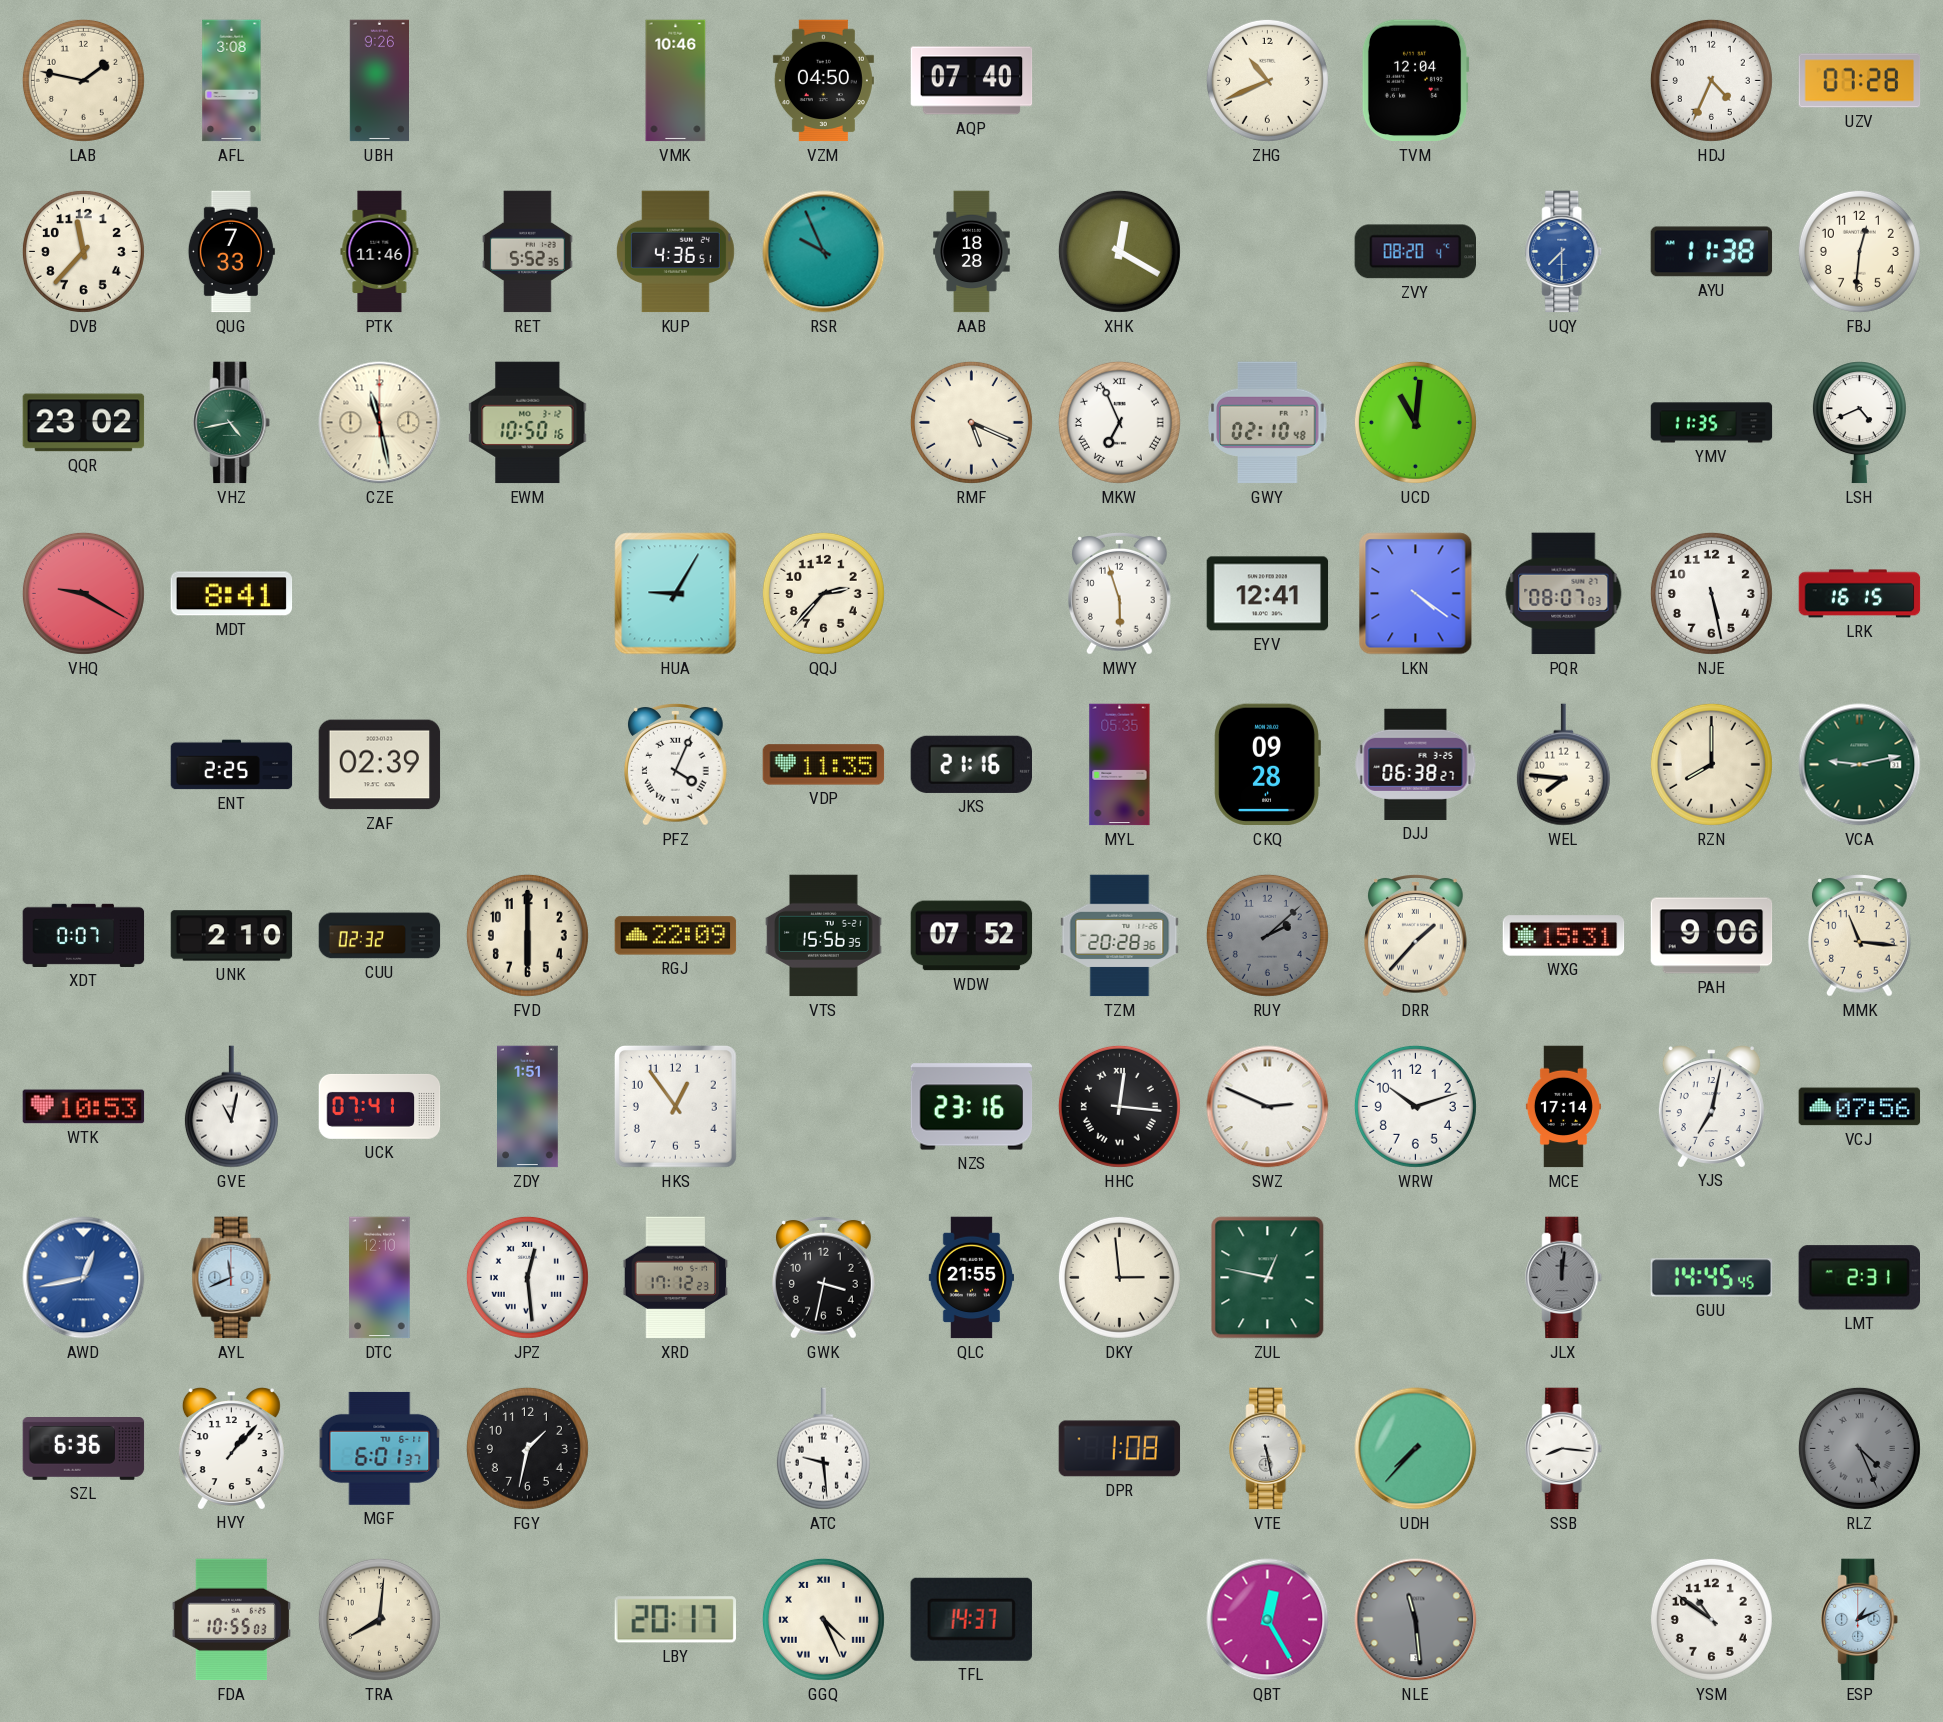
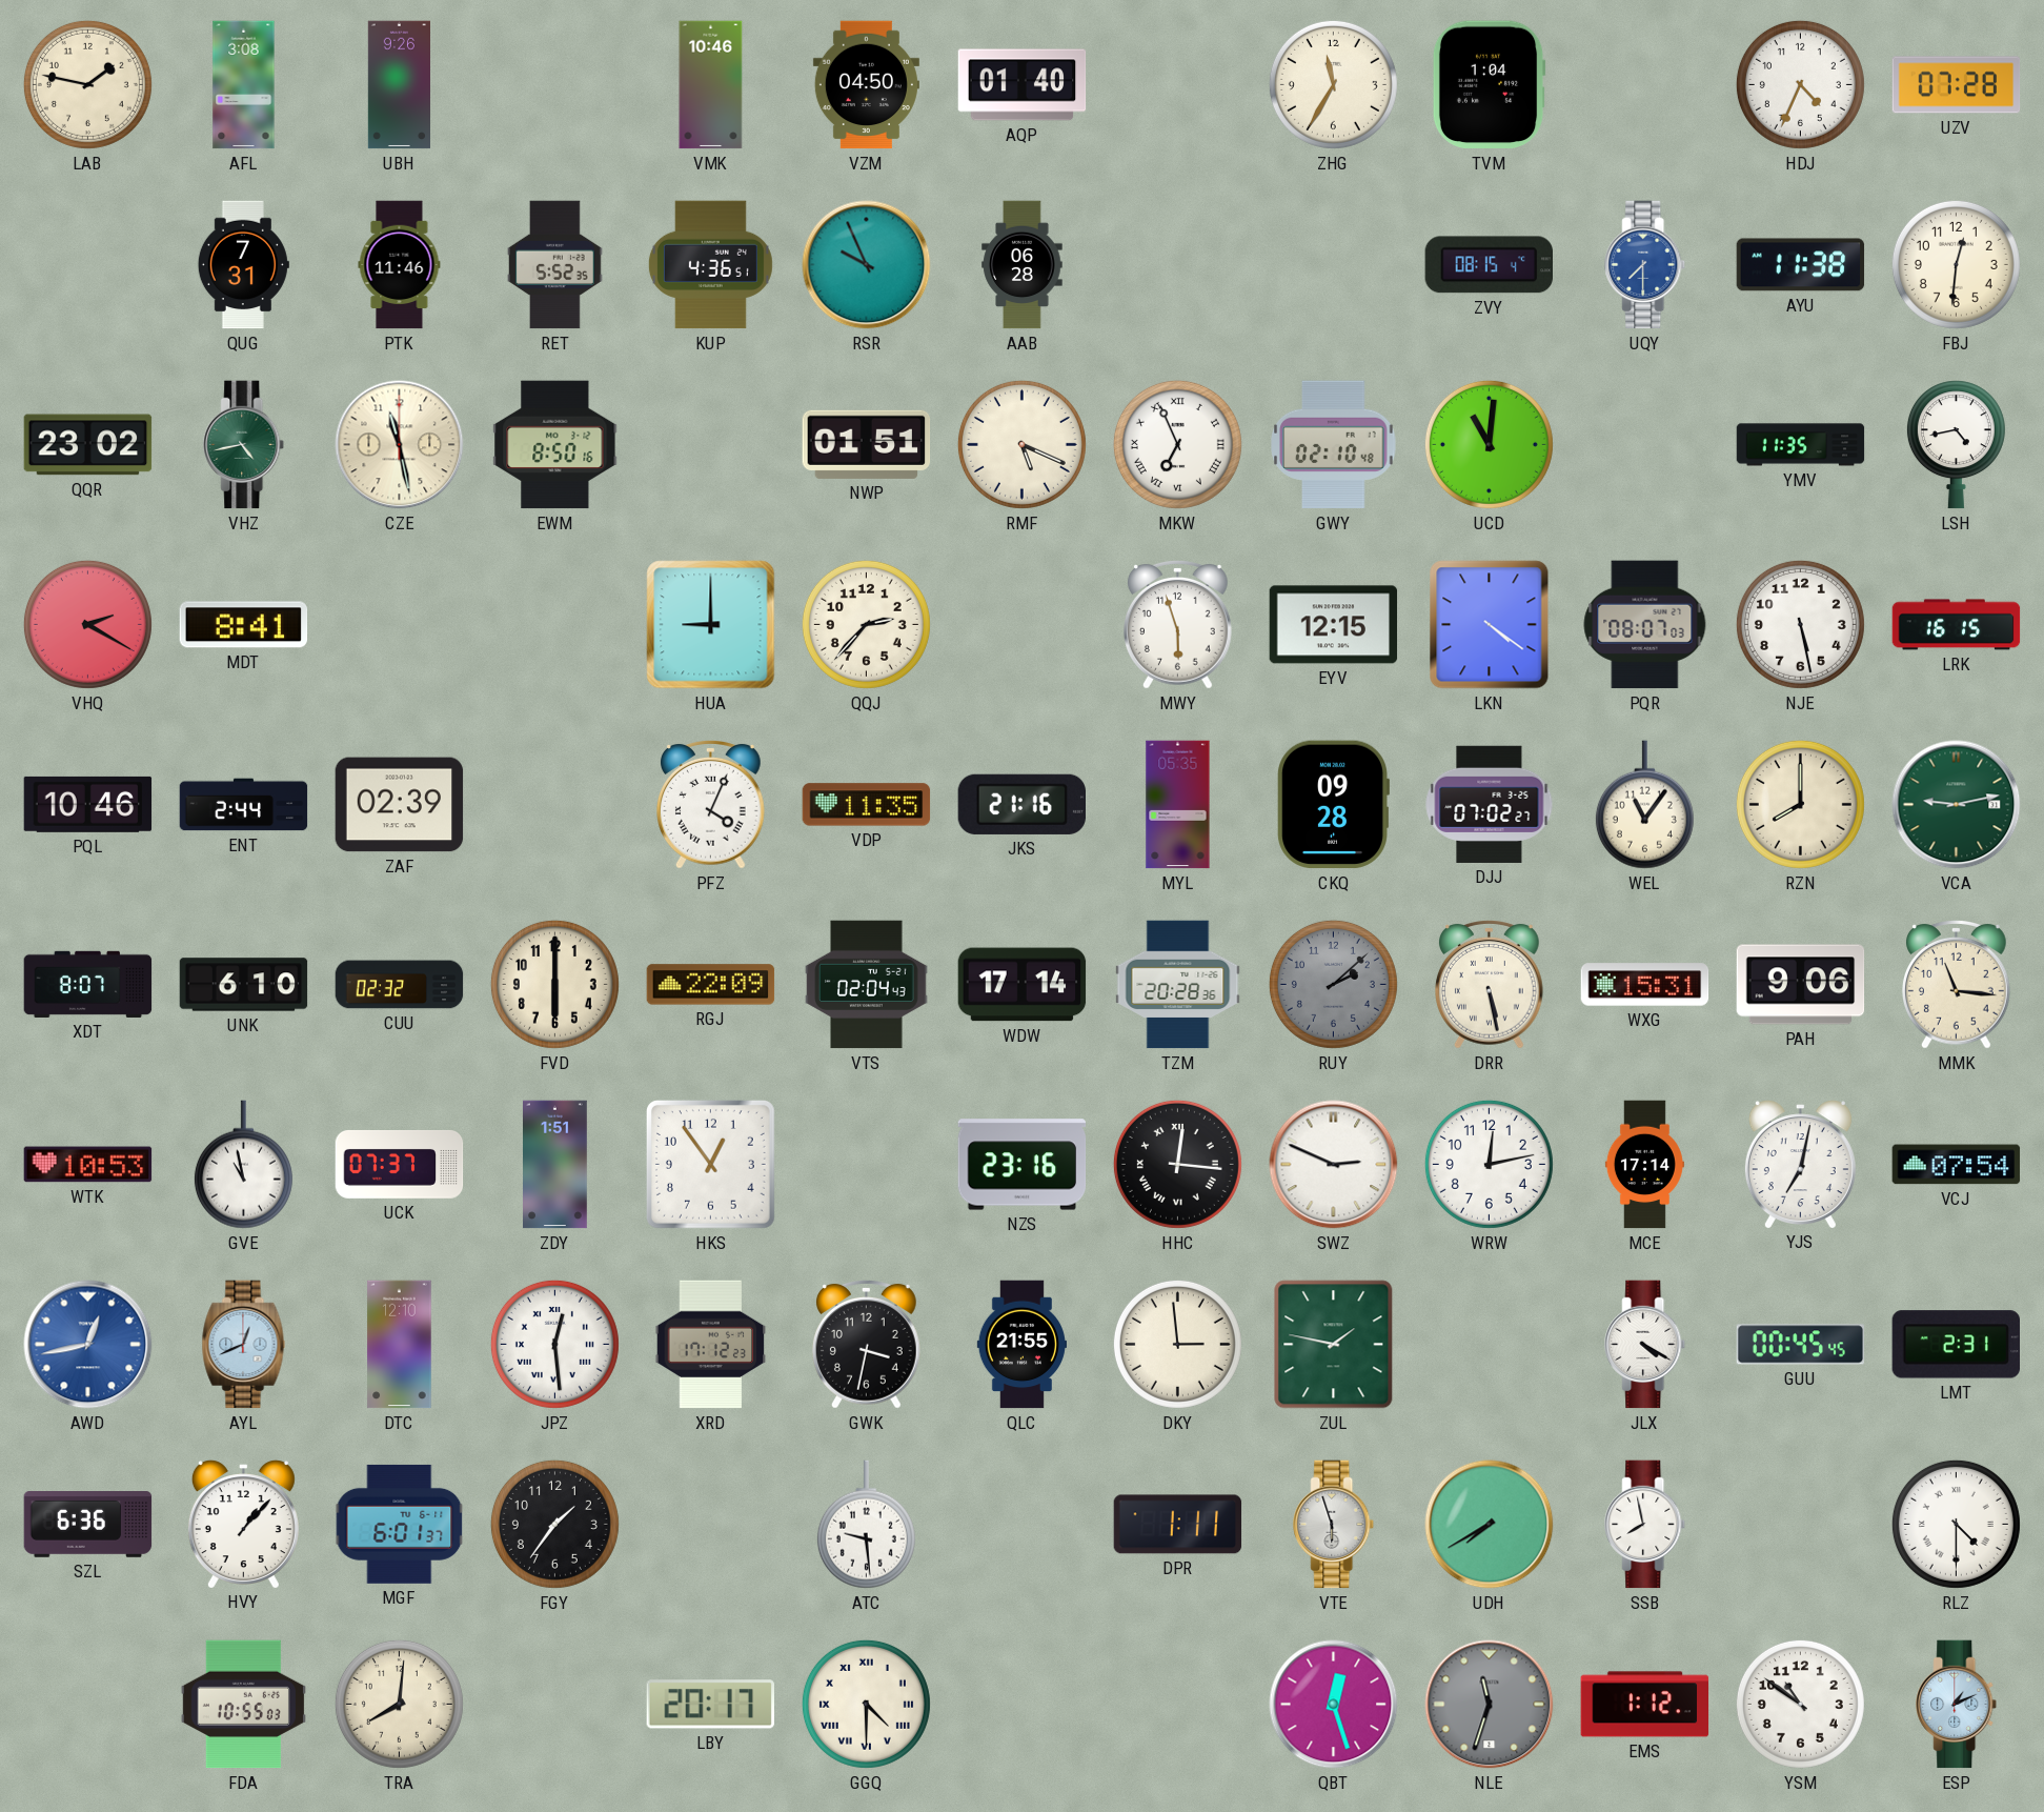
AQP: 07:40 -> 01:40
ZHG: 10:41 -> 11:35
TVM: 12:04 -> 1:04
DVB: 11:37 -> none
QUG: 7:33 -> 7:31
AAB: 18:28 -> 06:28
XHK: 12:20 -> none
ZVY: 08:20 -> 08:15
EWM: 10:50 -> 8:50
NWP: none -> 01:51
LSH: 4:41 -> 4:43
VHQ: 9:20 -> 2:20
HUA: 9:05 -> 9:00
EYV: 12:41 -> 12:15
PQL: none -> 10:46
ENT: 2:25 -> 2:44
DJJ: 06:38 -> 07:02
WEL: 7:46 -> 11:06
XDT: 0:07 -> 8:07
UNK: 2:10 -> 6:10
VTS: 15:56 -> 02:04
WDW: 07:52 -> 17:14
DRR: 1:37 -> 5:28
GVE: 11:02 -> 10:58
UCK: 07:41 -> 07:37
WRW: 10:12 -> 12:13
VCJ: 07:56 -> 07:54
AYL: 11:41 -> 12:41
ZUL: 12:47 -> 1:47
JLX: 12:01 -> 4:20
JLX dial: grey -> white
GUU: 14:45 -> 00:45
FGY: 1:32 -> 1:36
DPR: 1:08 -> 1:11
VTE: 5:28 -> 5:57
UDH: 7:37 -> 7:40
SSB: 8:16 -> 7:58
RLZ: 4:26 -> 4:30
RLZ dial: grey -> white
GGQ: 4:26 -> 4:30
TFL: 14:37 -> none
QBT: 12:25 -> 12:27
NLE: 11:29 -> 11:33
EMS: none -> 1:12
